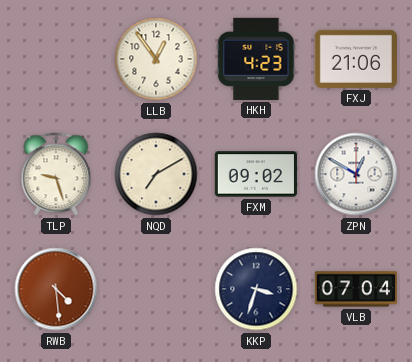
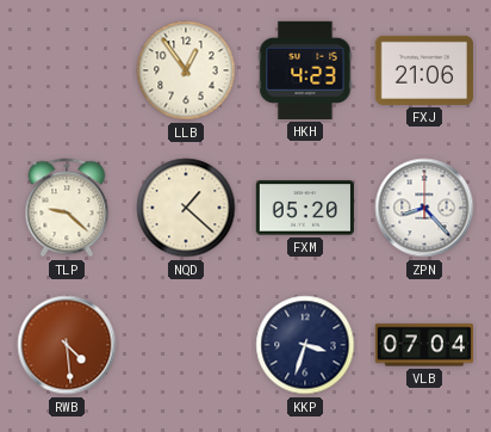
TLP: 9:27 -> 9:22
NQD: 7:10 -> 1:22
FXM: 09:02 -> 05:20
ZPN: 12:50 -> 8:23
